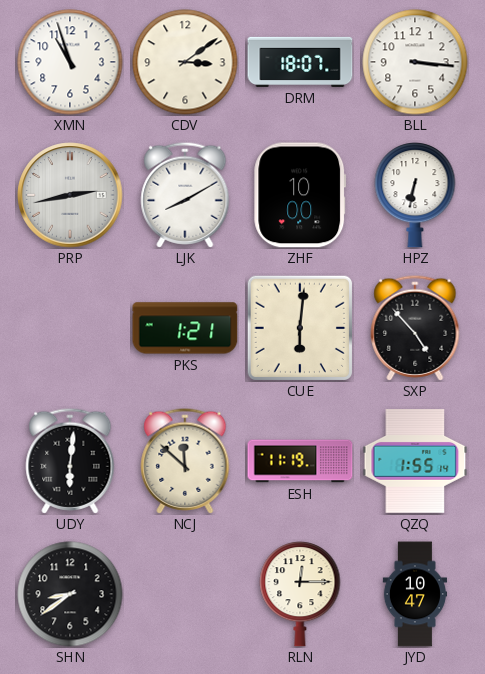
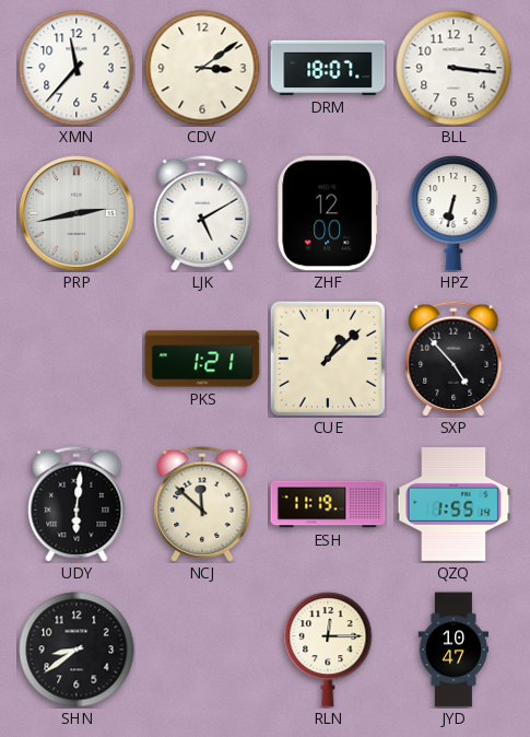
XMN: 10:57 -> 11:37
LJK: 8:10 -> 5:10
ZHF: 10:00 -> 12:00
CUE: 6:01 -> 1:08
